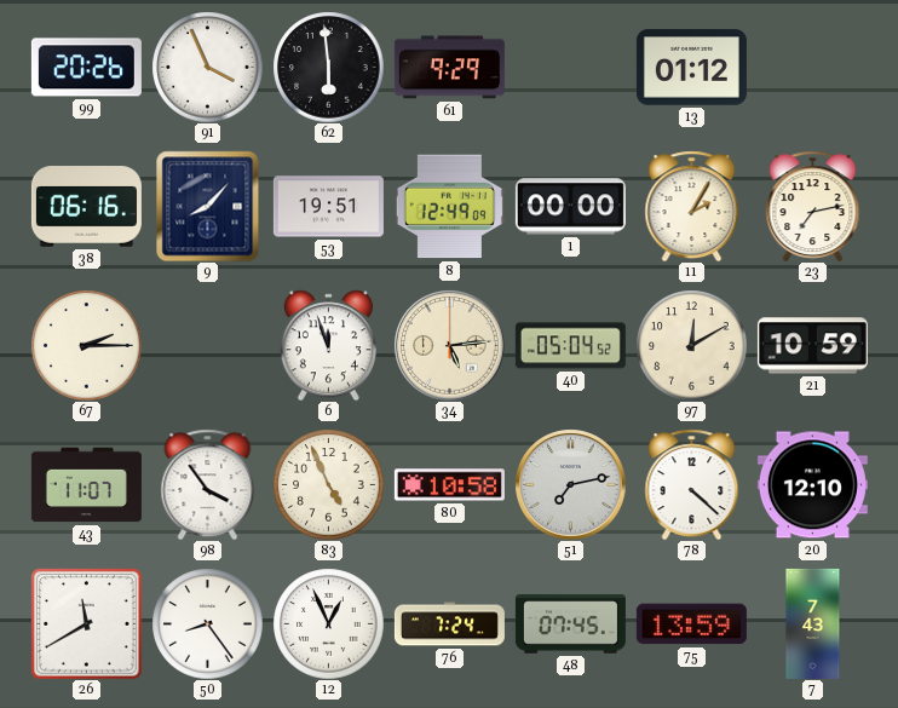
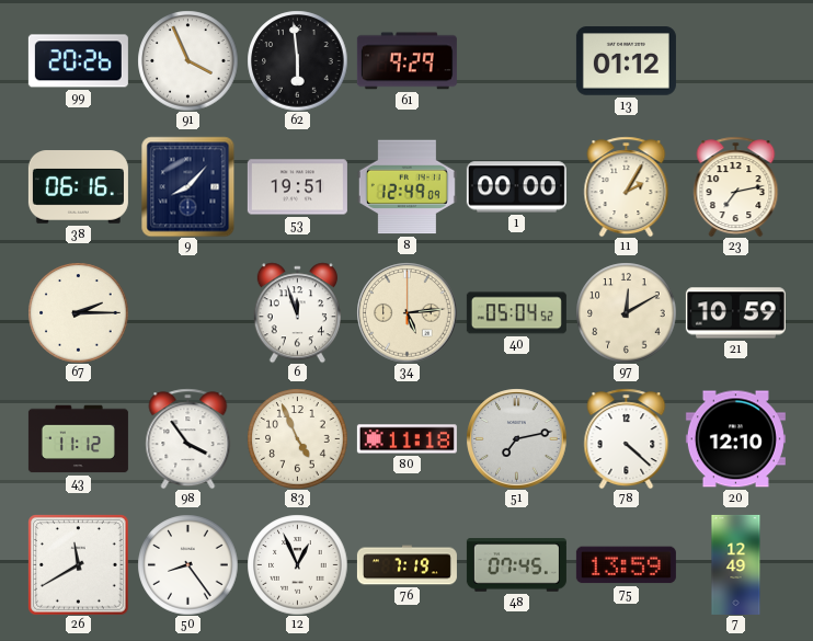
43: 11:07 -> 11:12
80: 10:58 -> 11:18
76: 7:24 -> 7:19
7: 7:43 -> 12:49
